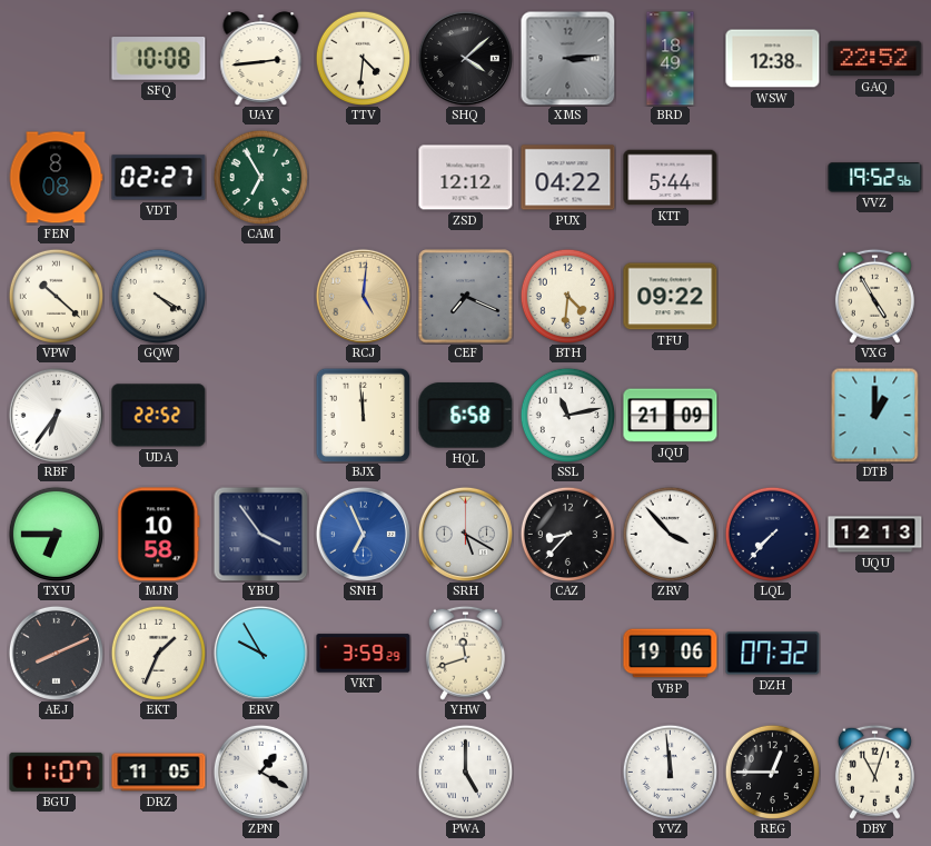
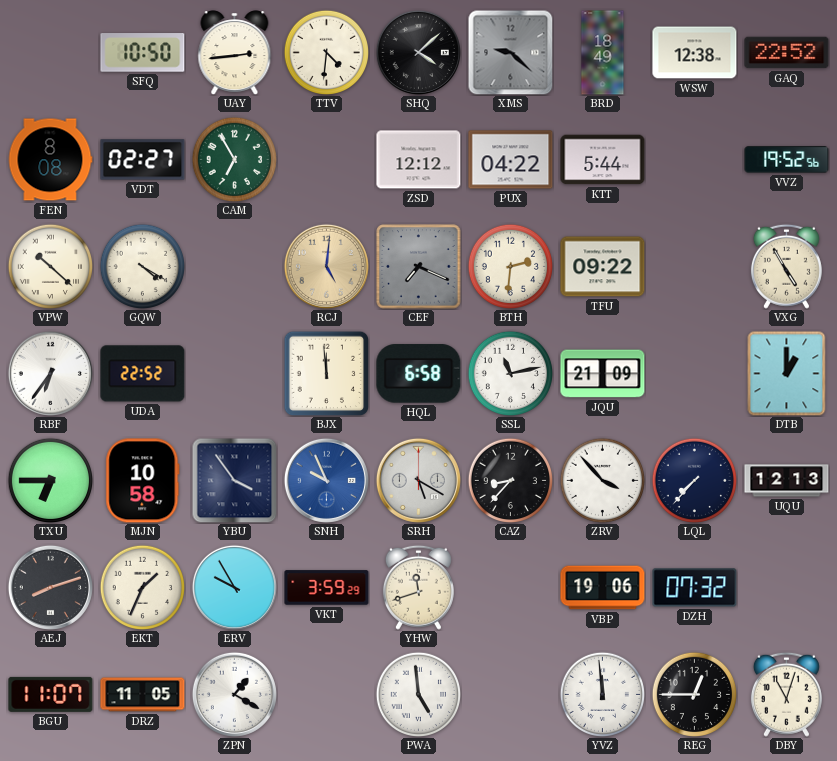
SFQ: 10:08 -> 10:50
XMS: 3:14 -> 9:22
BTH: 4:31 -> 2:31
SNH: 6:56 -> 9:56
AEJ: 8:11 -> 8:12
PWA: 5:00 -> 4:59
